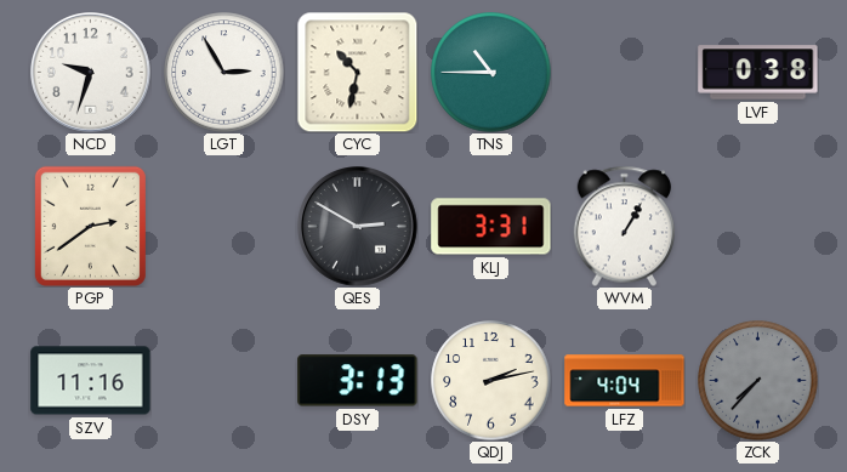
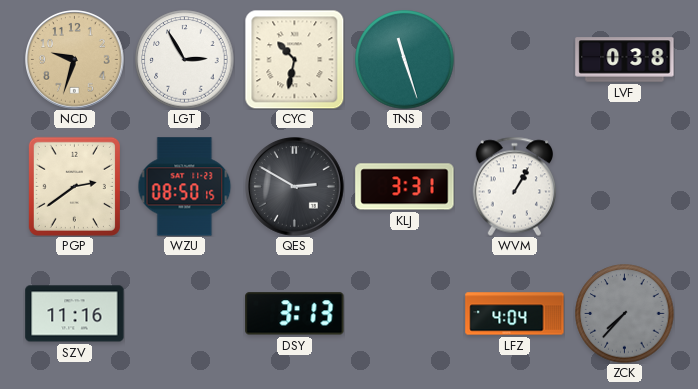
NCD dial: white -> champagne
TNS: 10:45 -> 11:27
WZU: none -> 08:50
QDJ: 2:13 -> none
